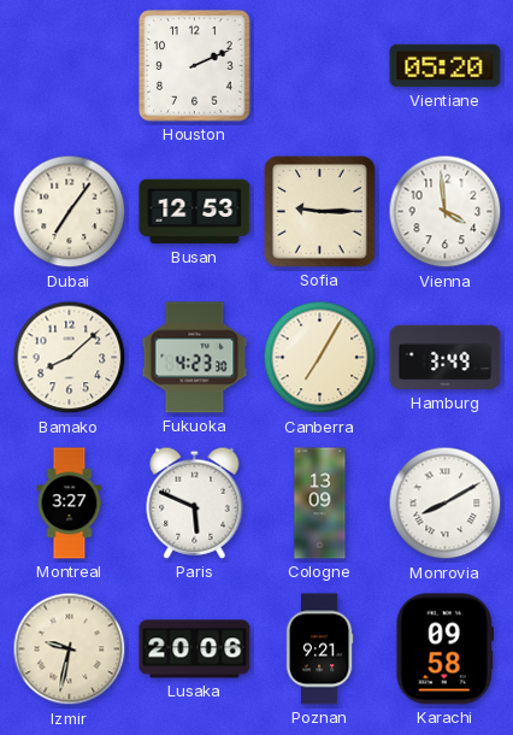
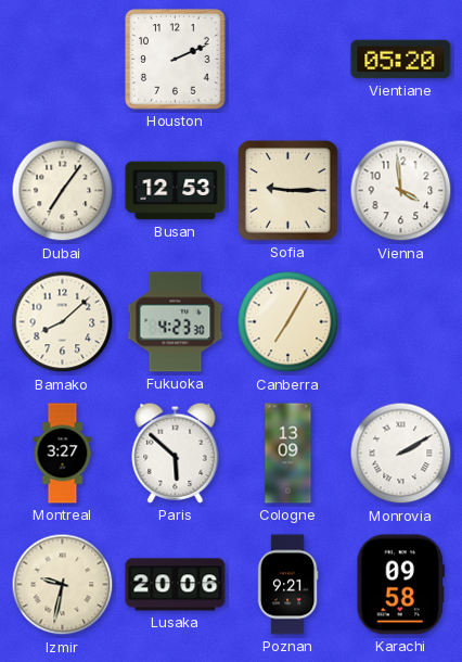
Hamburg: 3:49 -> none
Paris: 5:49 -> 5:52
Monrovia: 8:10 -> 2:10
